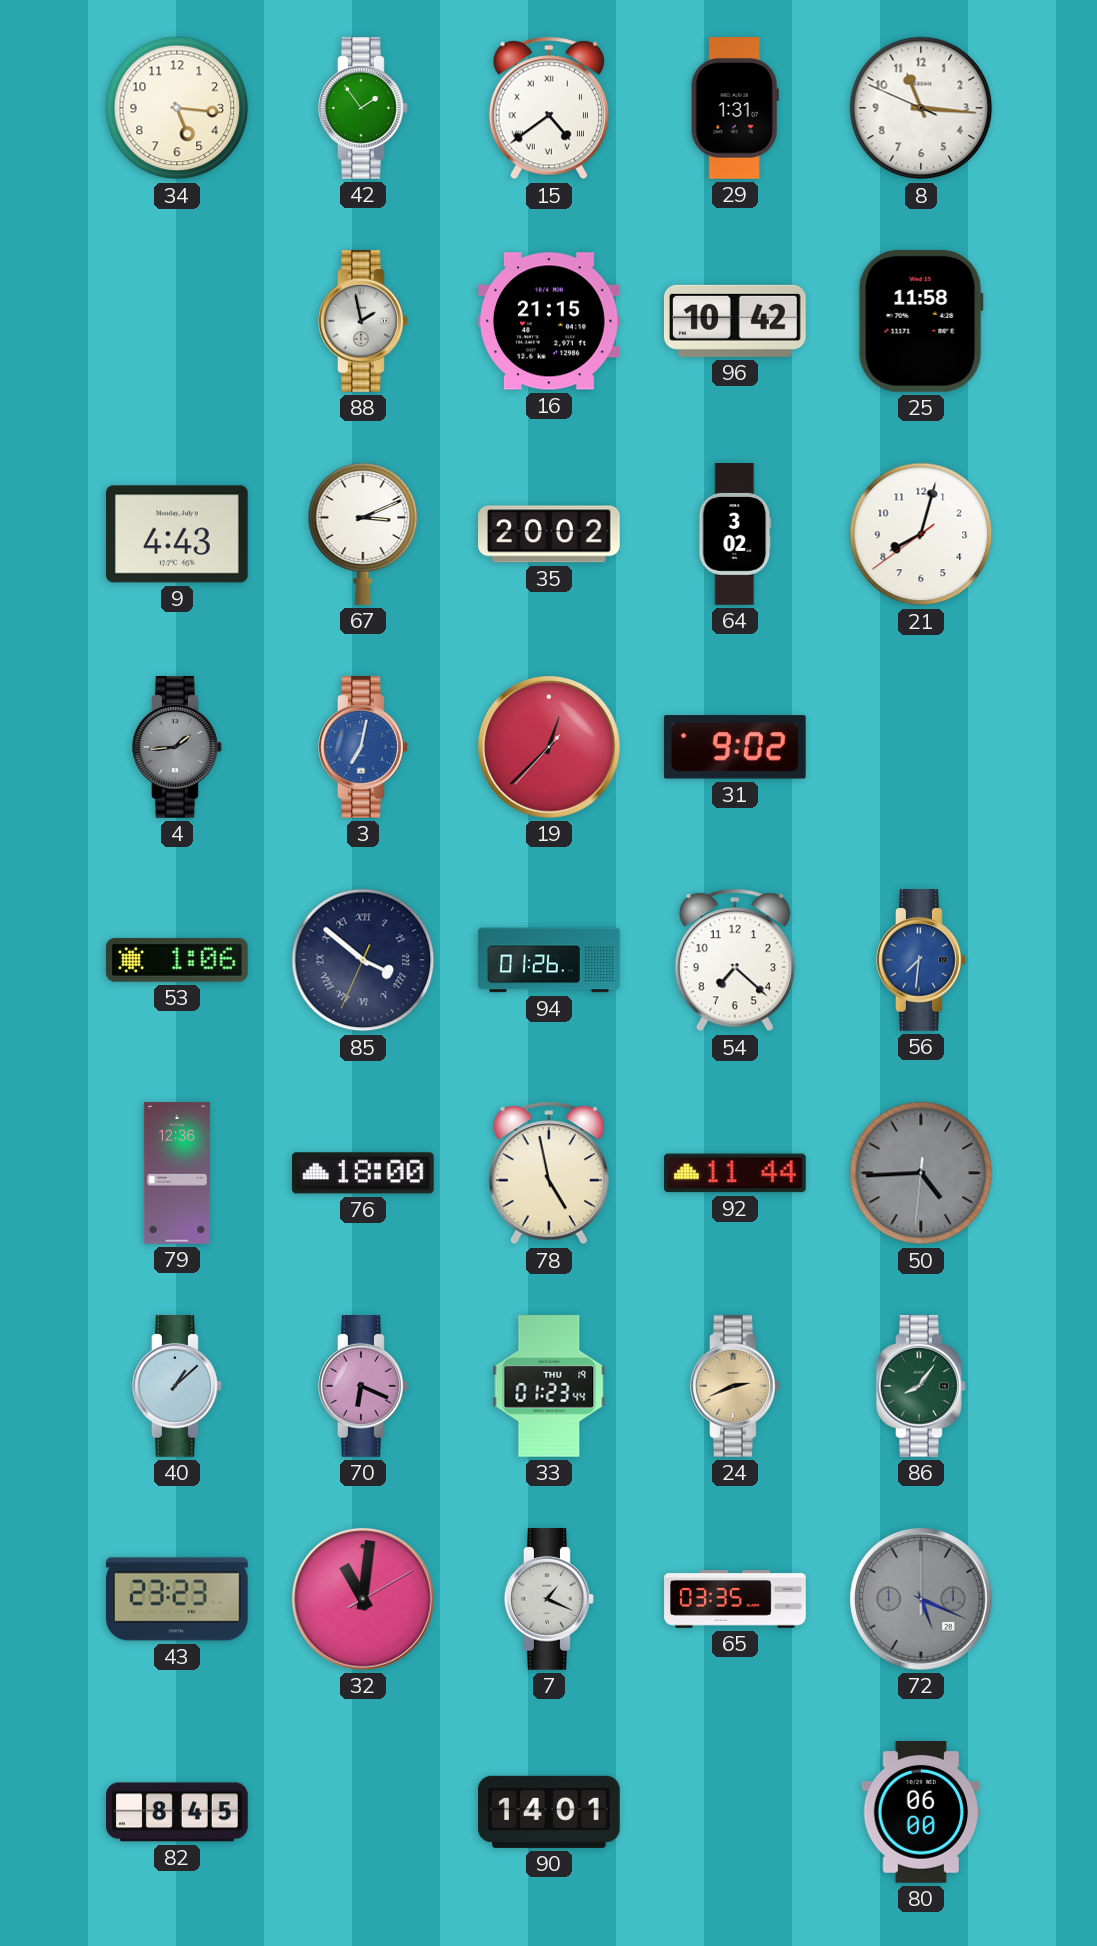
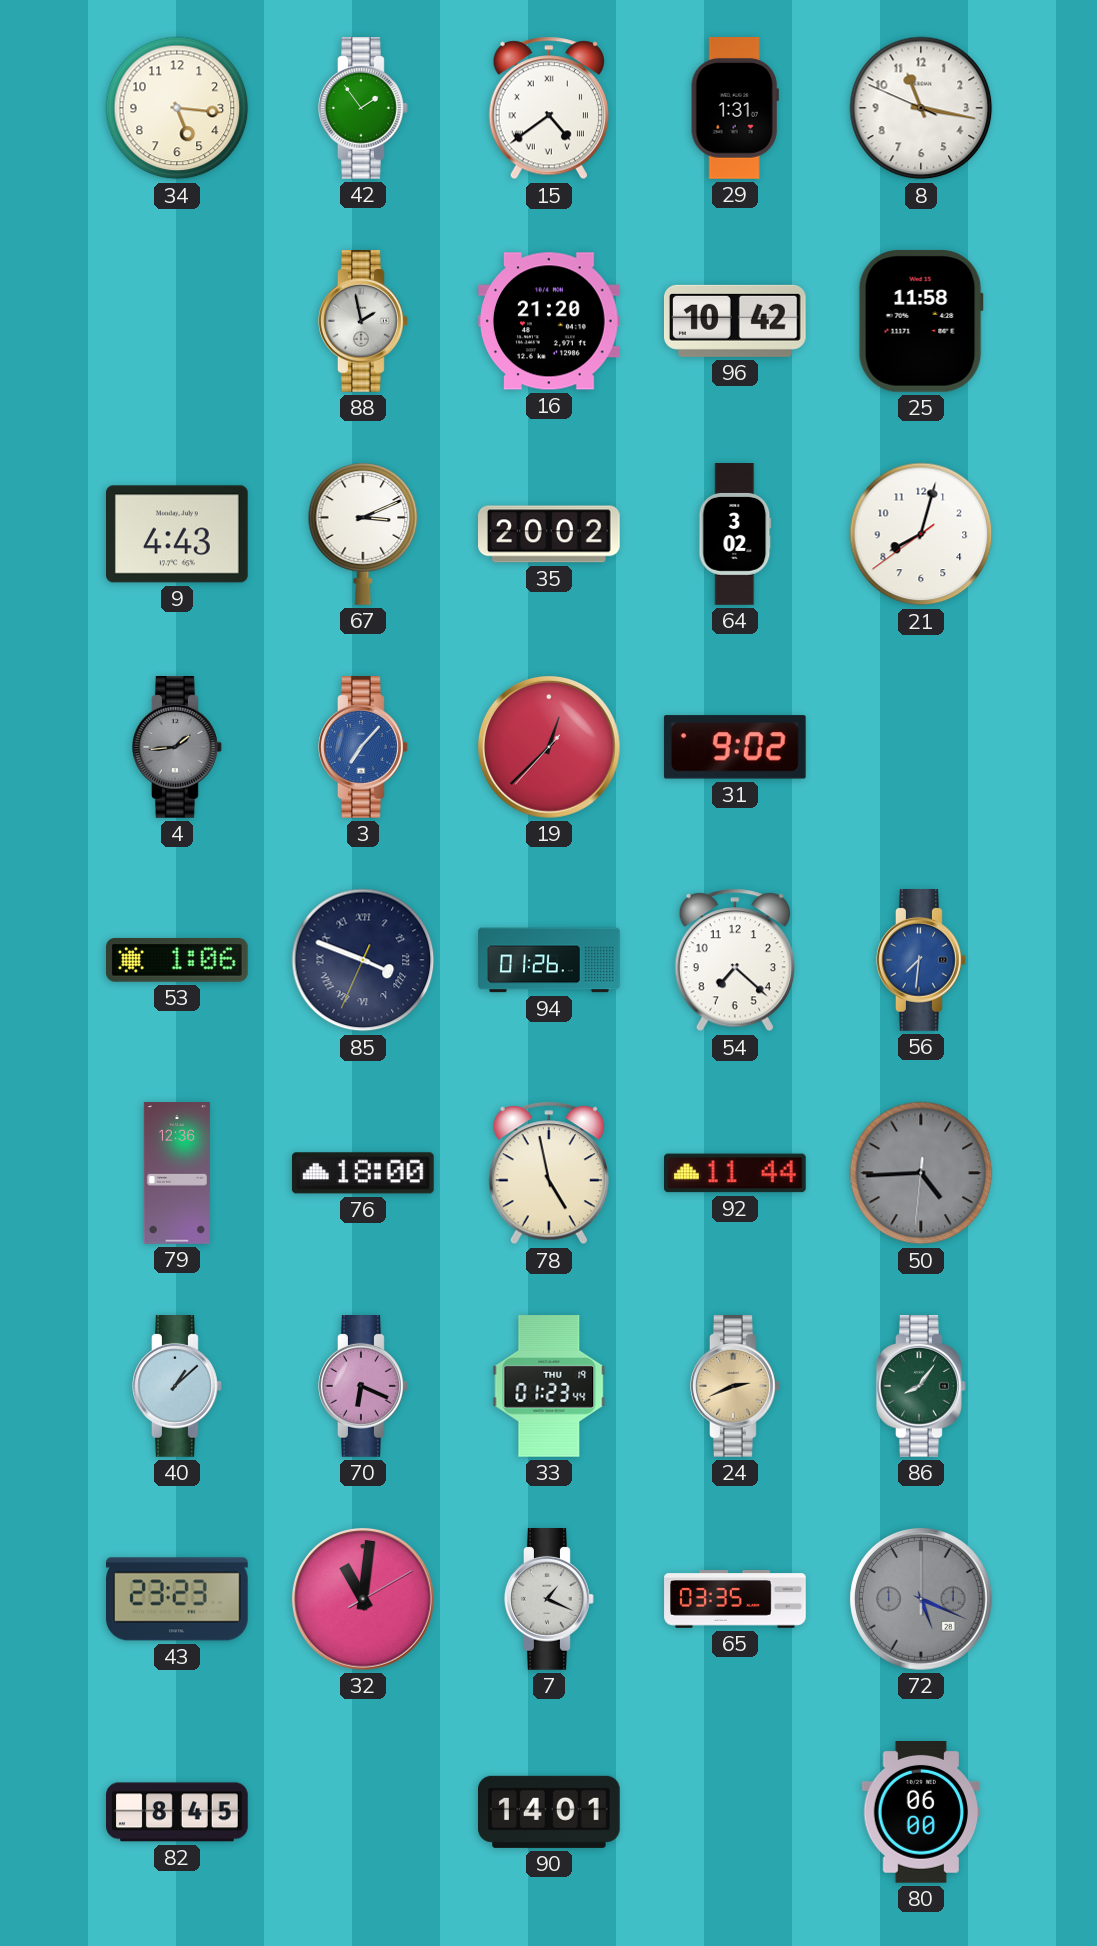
8: 11:15 -> 11:16
16: 21:15 -> 21:20
3: 7:02 -> 7:07
85: 3:51 -> 3:48
